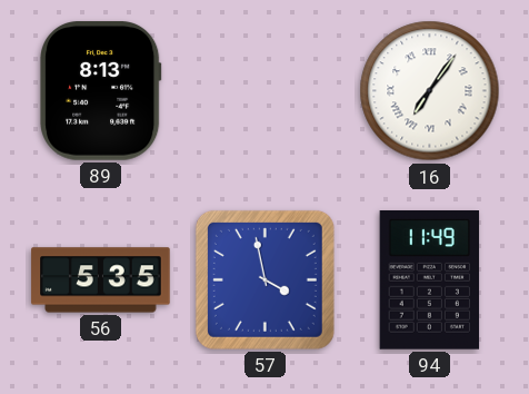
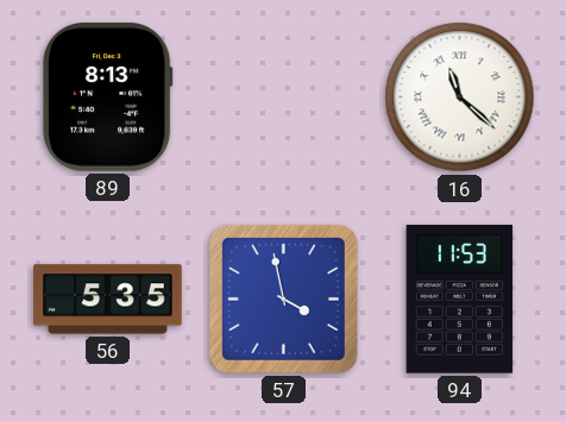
16: 7:06 -> 11:22
94: 11:49 -> 11:53
